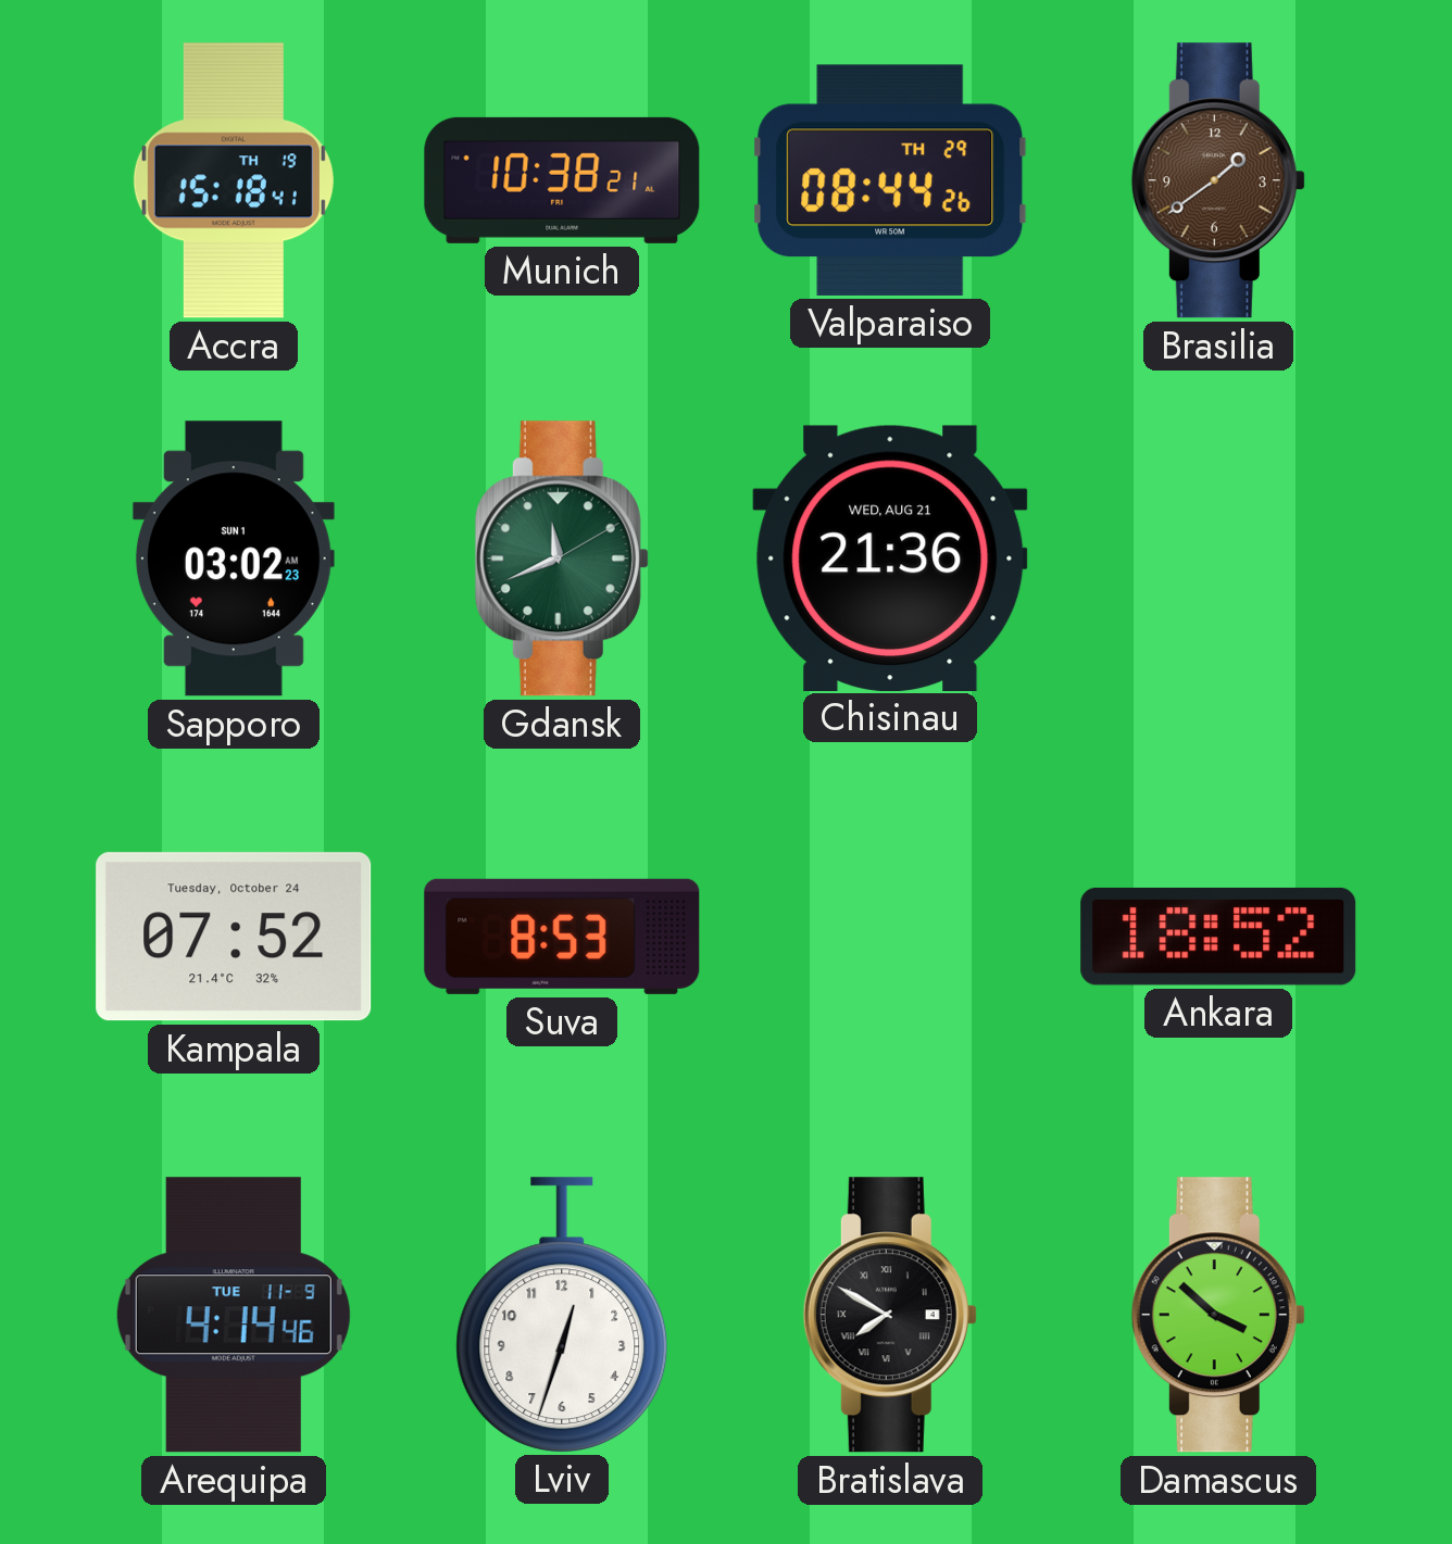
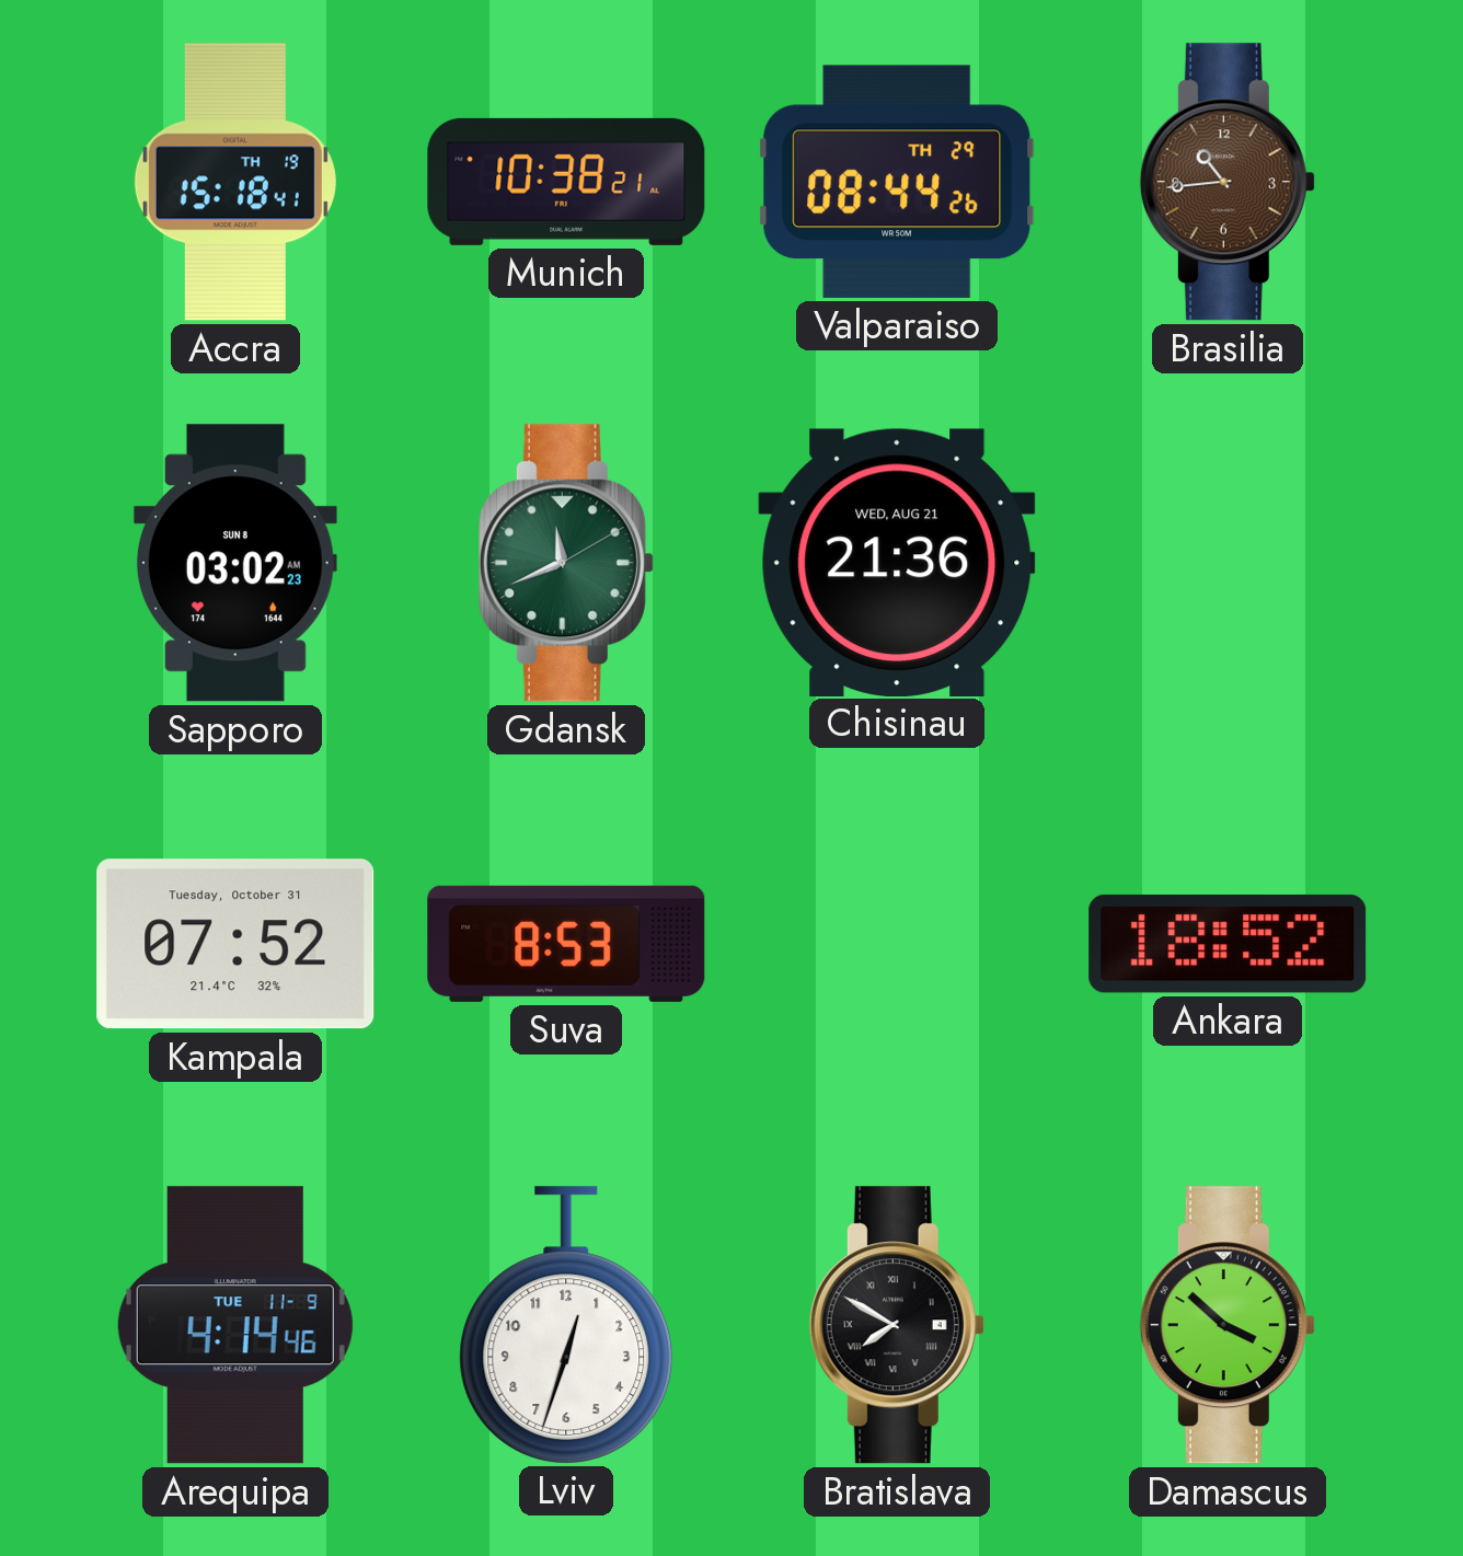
Brasilia: 1:39 -> 10:44
Sapporo date: SUN 1 -> SUN 8
Kampala date: Tuesday, October 24 -> Tuesday, October 31
